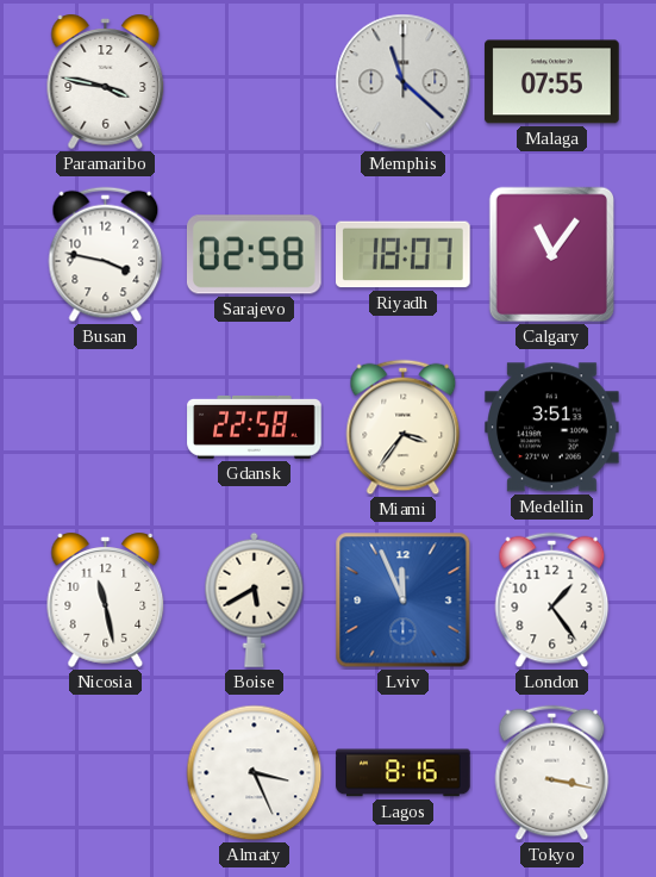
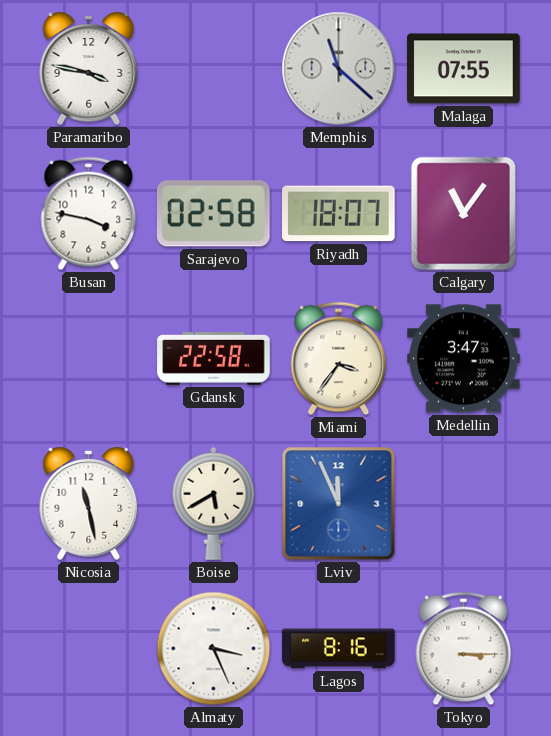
Medellin: 3:51 -> 3:47
London: 1:24 -> none
Tokyo: 3:17 -> 3:15
